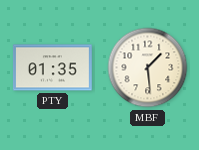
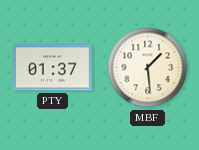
PTY: 01:35 -> 01:37
